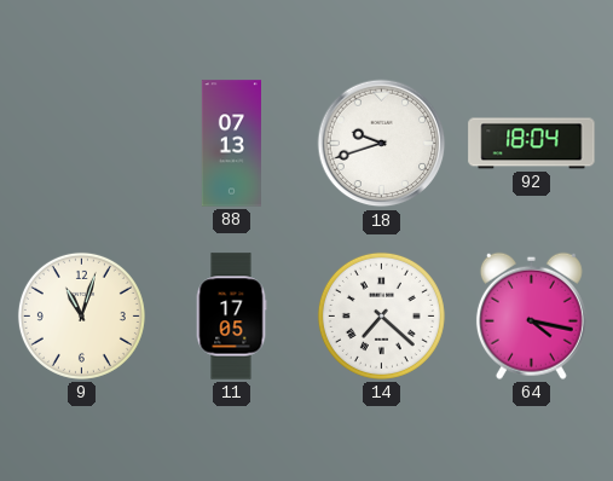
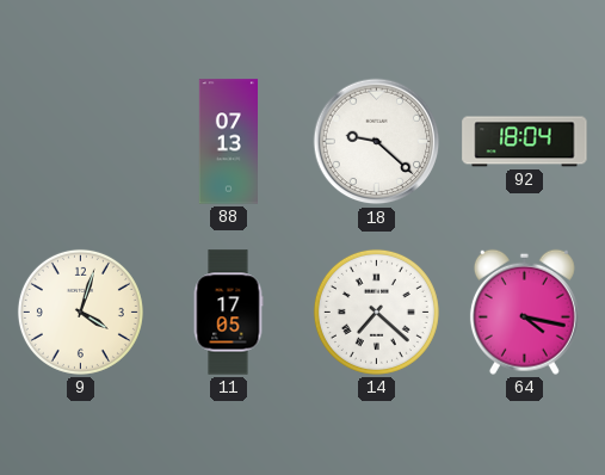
18: 9:42 -> 9:22
9: 11:03 -> 4:03
